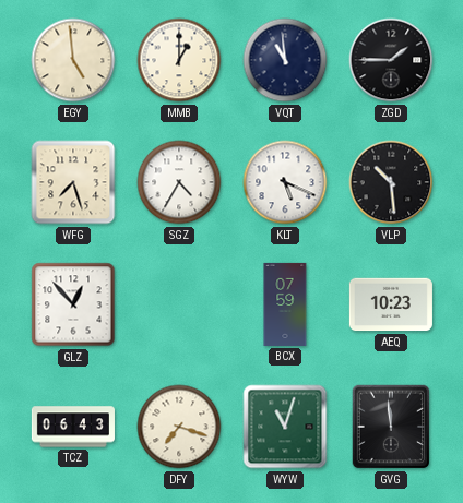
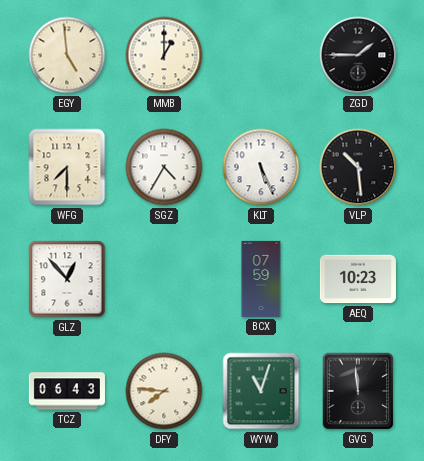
VQT: 10:59 -> none
WFG: 7:27 -> 7:30
KLT: 5:19 -> 5:26
DFY: 7:18 -> 7:46
